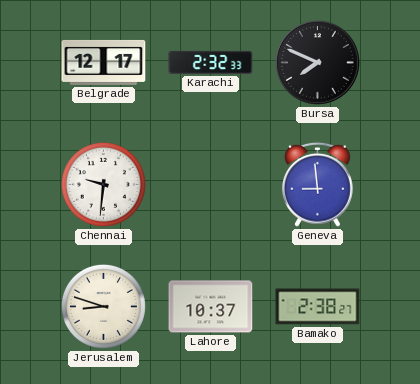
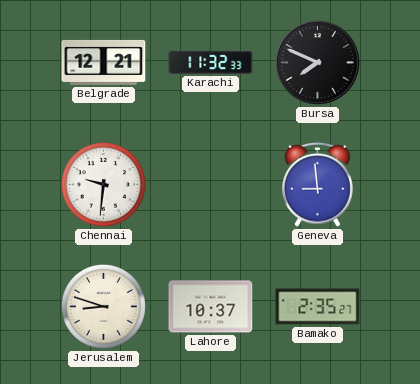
Belgrade: 12:17 -> 12:21
Karachi: 2:32 -> 11:32
Bamako: 2:38 -> 2:35
